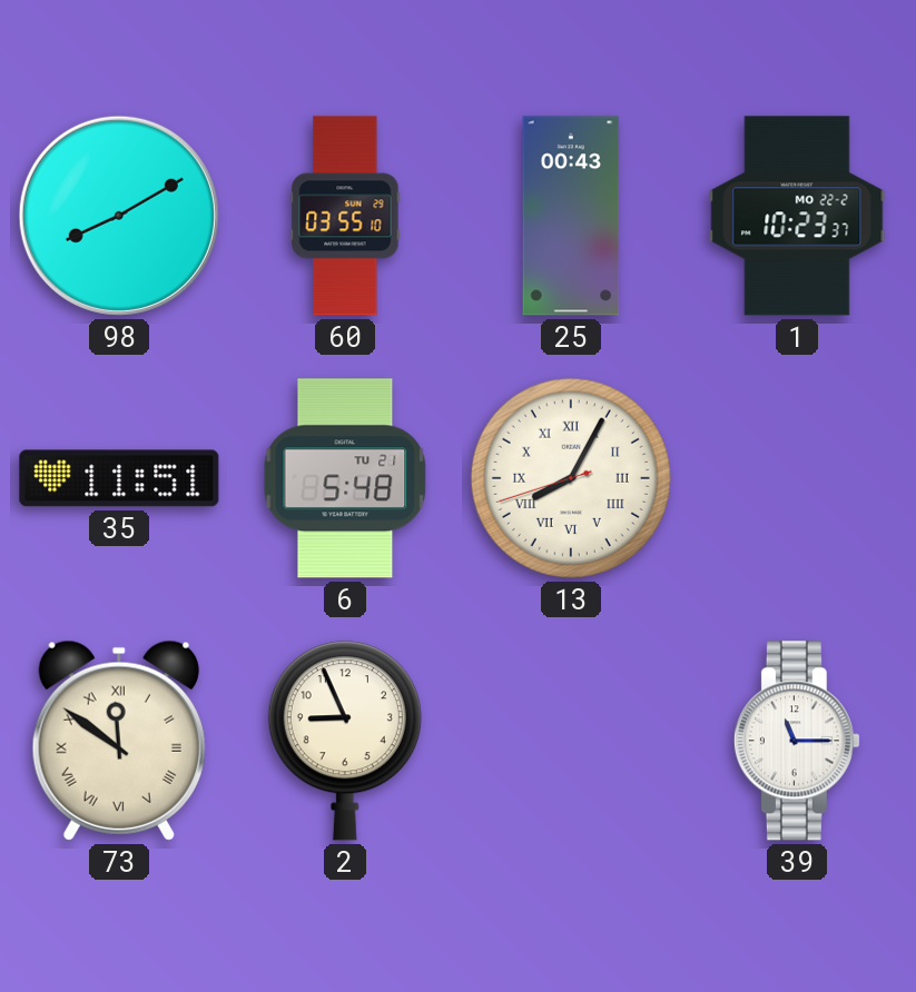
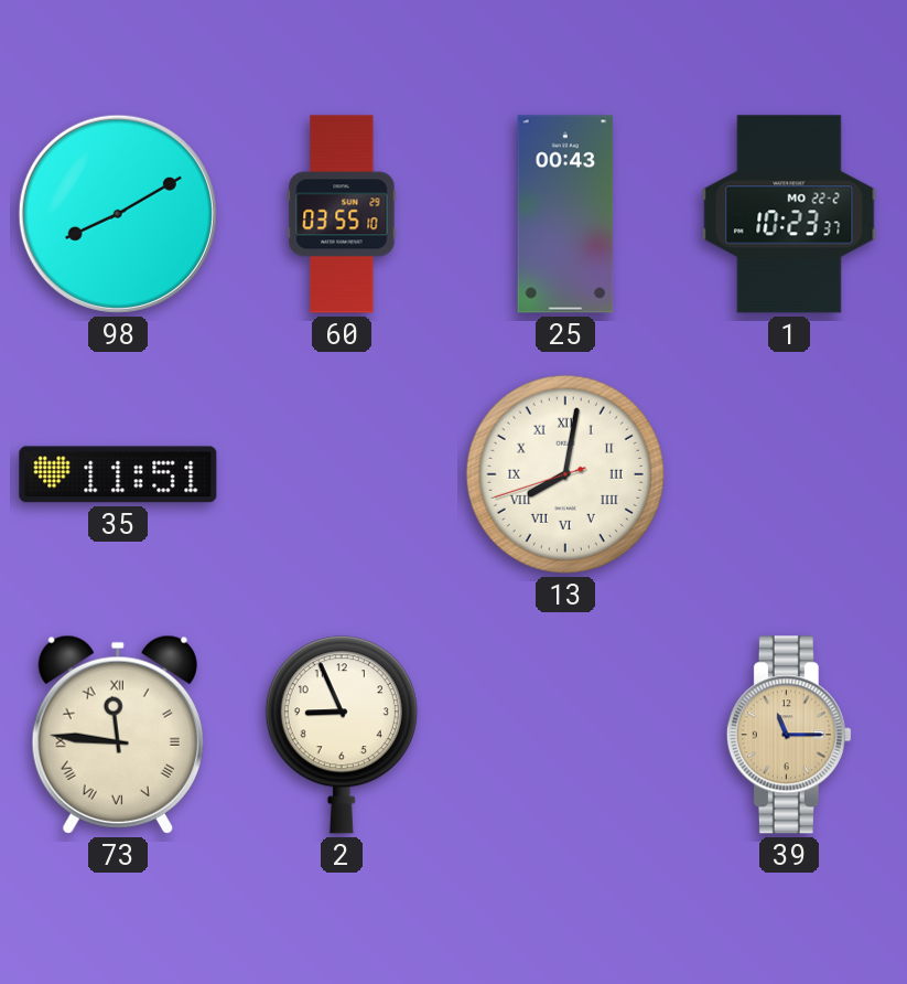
6: 5:48 -> none
13: 8:04 -> 8:01
73: 11:51 -> 11:46
39 dial: white -> champagne
